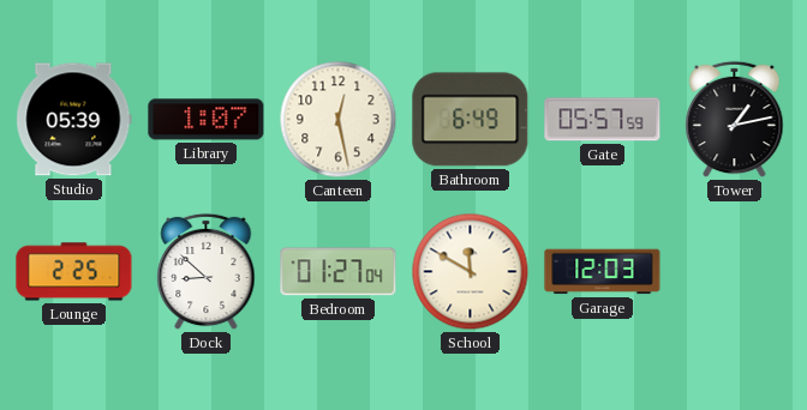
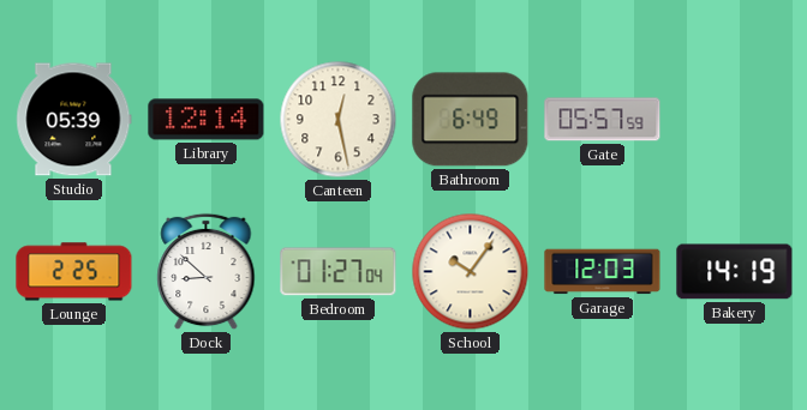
Library: 1:07 -> 12:14
Tower: 1:13 -> none
School: 11:50 -> 10:06
Bakery: none -> 14:19
